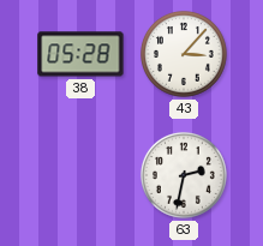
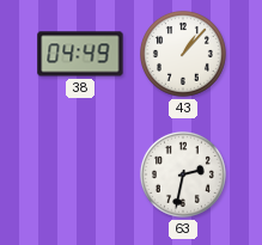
38: 05:28 -> 04:49
43: 3:07 -> 1:07
